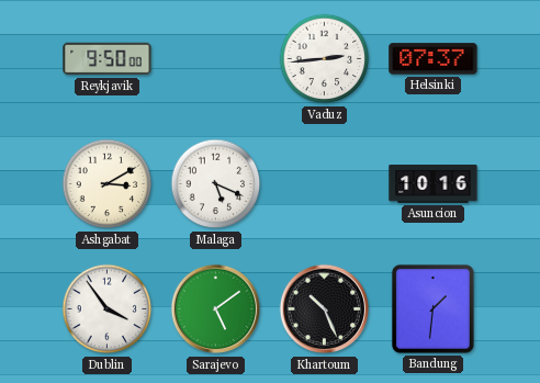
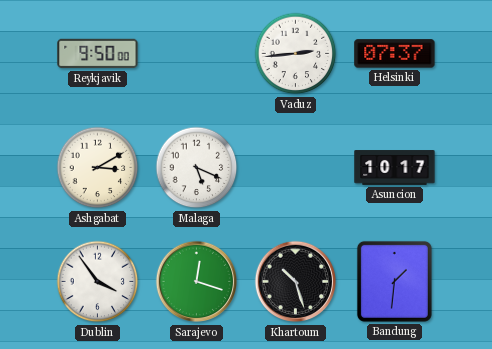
Asuncion: 10:16 -> 10:17
Sarajevo: 5:09 -> 12:18
Khartoum: 10:26 -> 10:27
